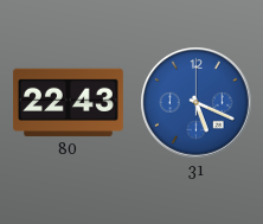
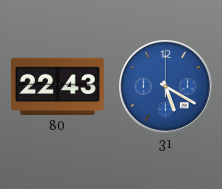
31: 5:19 -> 5:20
